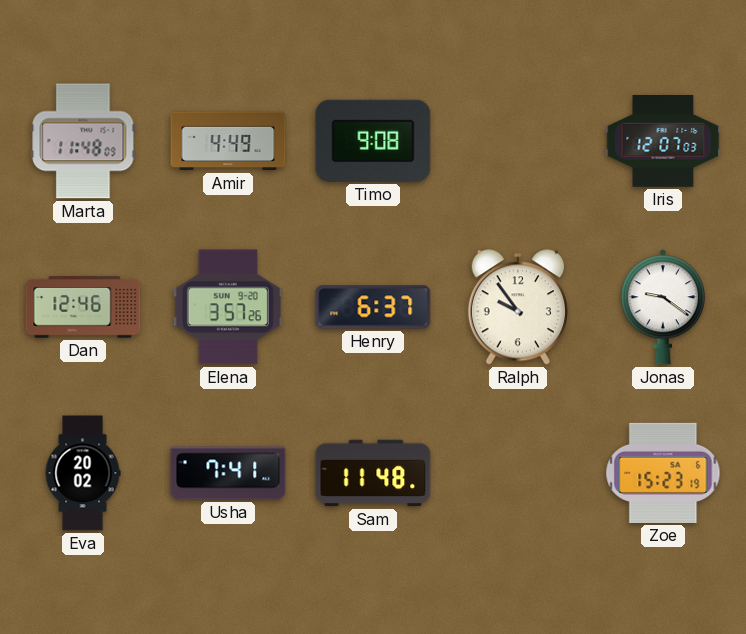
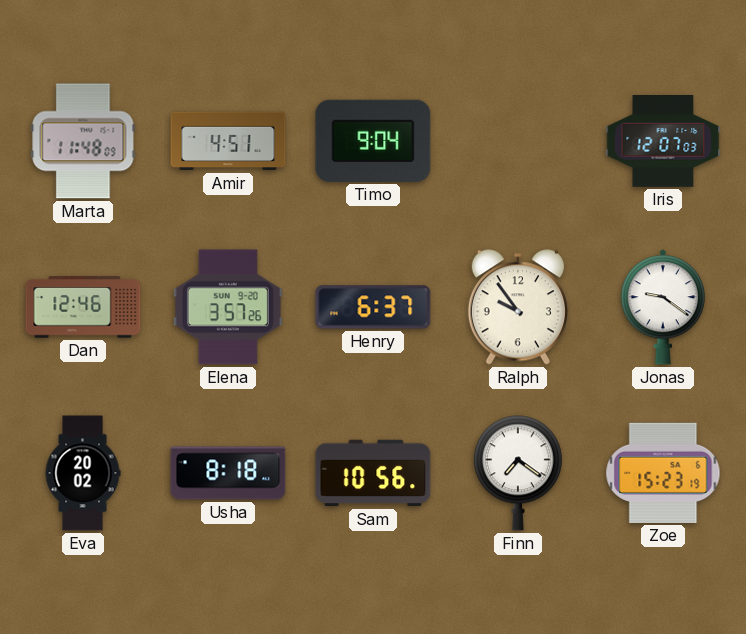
Amir: 4:49 -> 4:51
Timo: 9:08 -> 9:04
Usha: 7:41 -> 8:18
Sam: 11:48 -> 10:56
Finn: none -> 7:21
